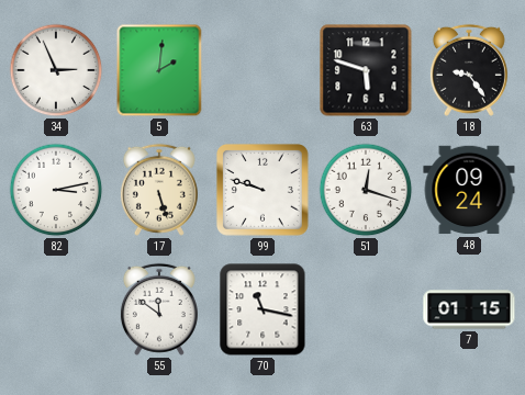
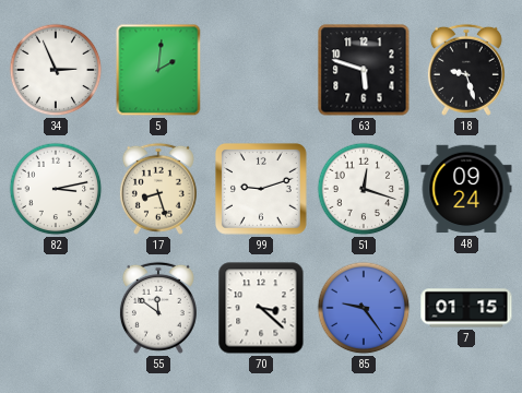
18: 9:24 -> 9:27
17: 5:27 -> 8:27
99: 9:48 -> 9:12
70: 11:17 -> 3:22
85: none -> 9:24
